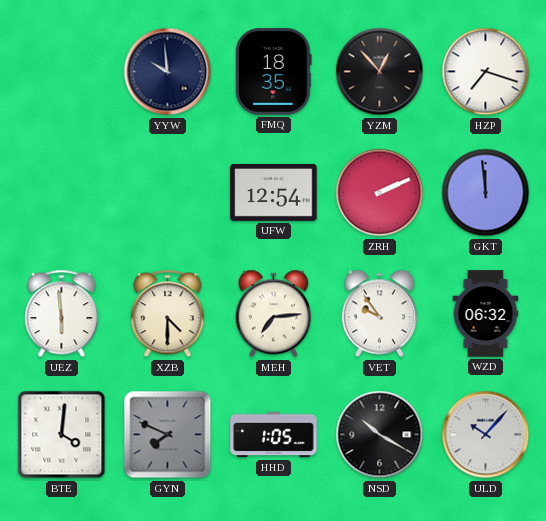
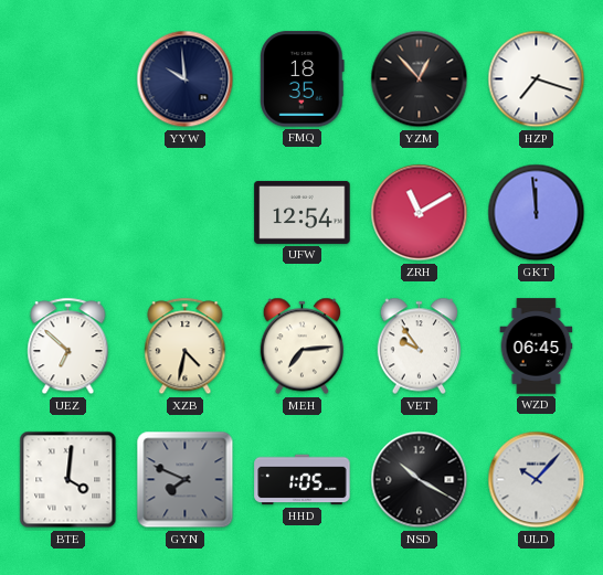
ZRH: 2:11 -> 11:10
UEZ: 5:59 -> 6:52
XZB: 4:30 -> 4:32
WZD: 06:32 -> 06:45
